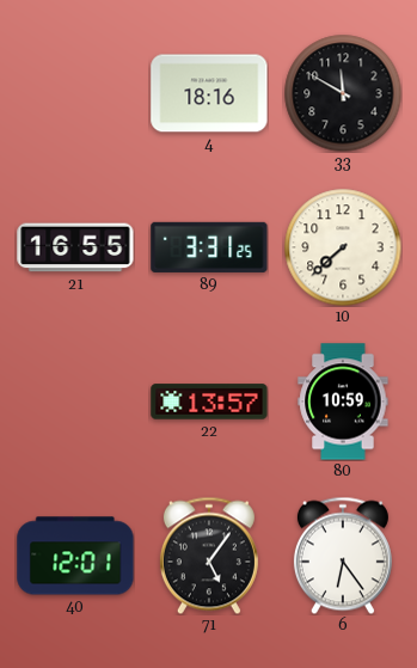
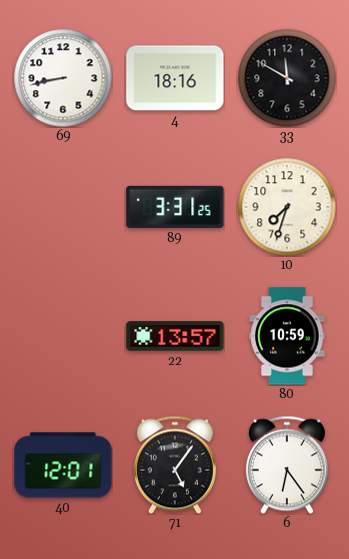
69: none -> 8:43
21: 16:55 -> none
10: 7:38 -> 7:33
